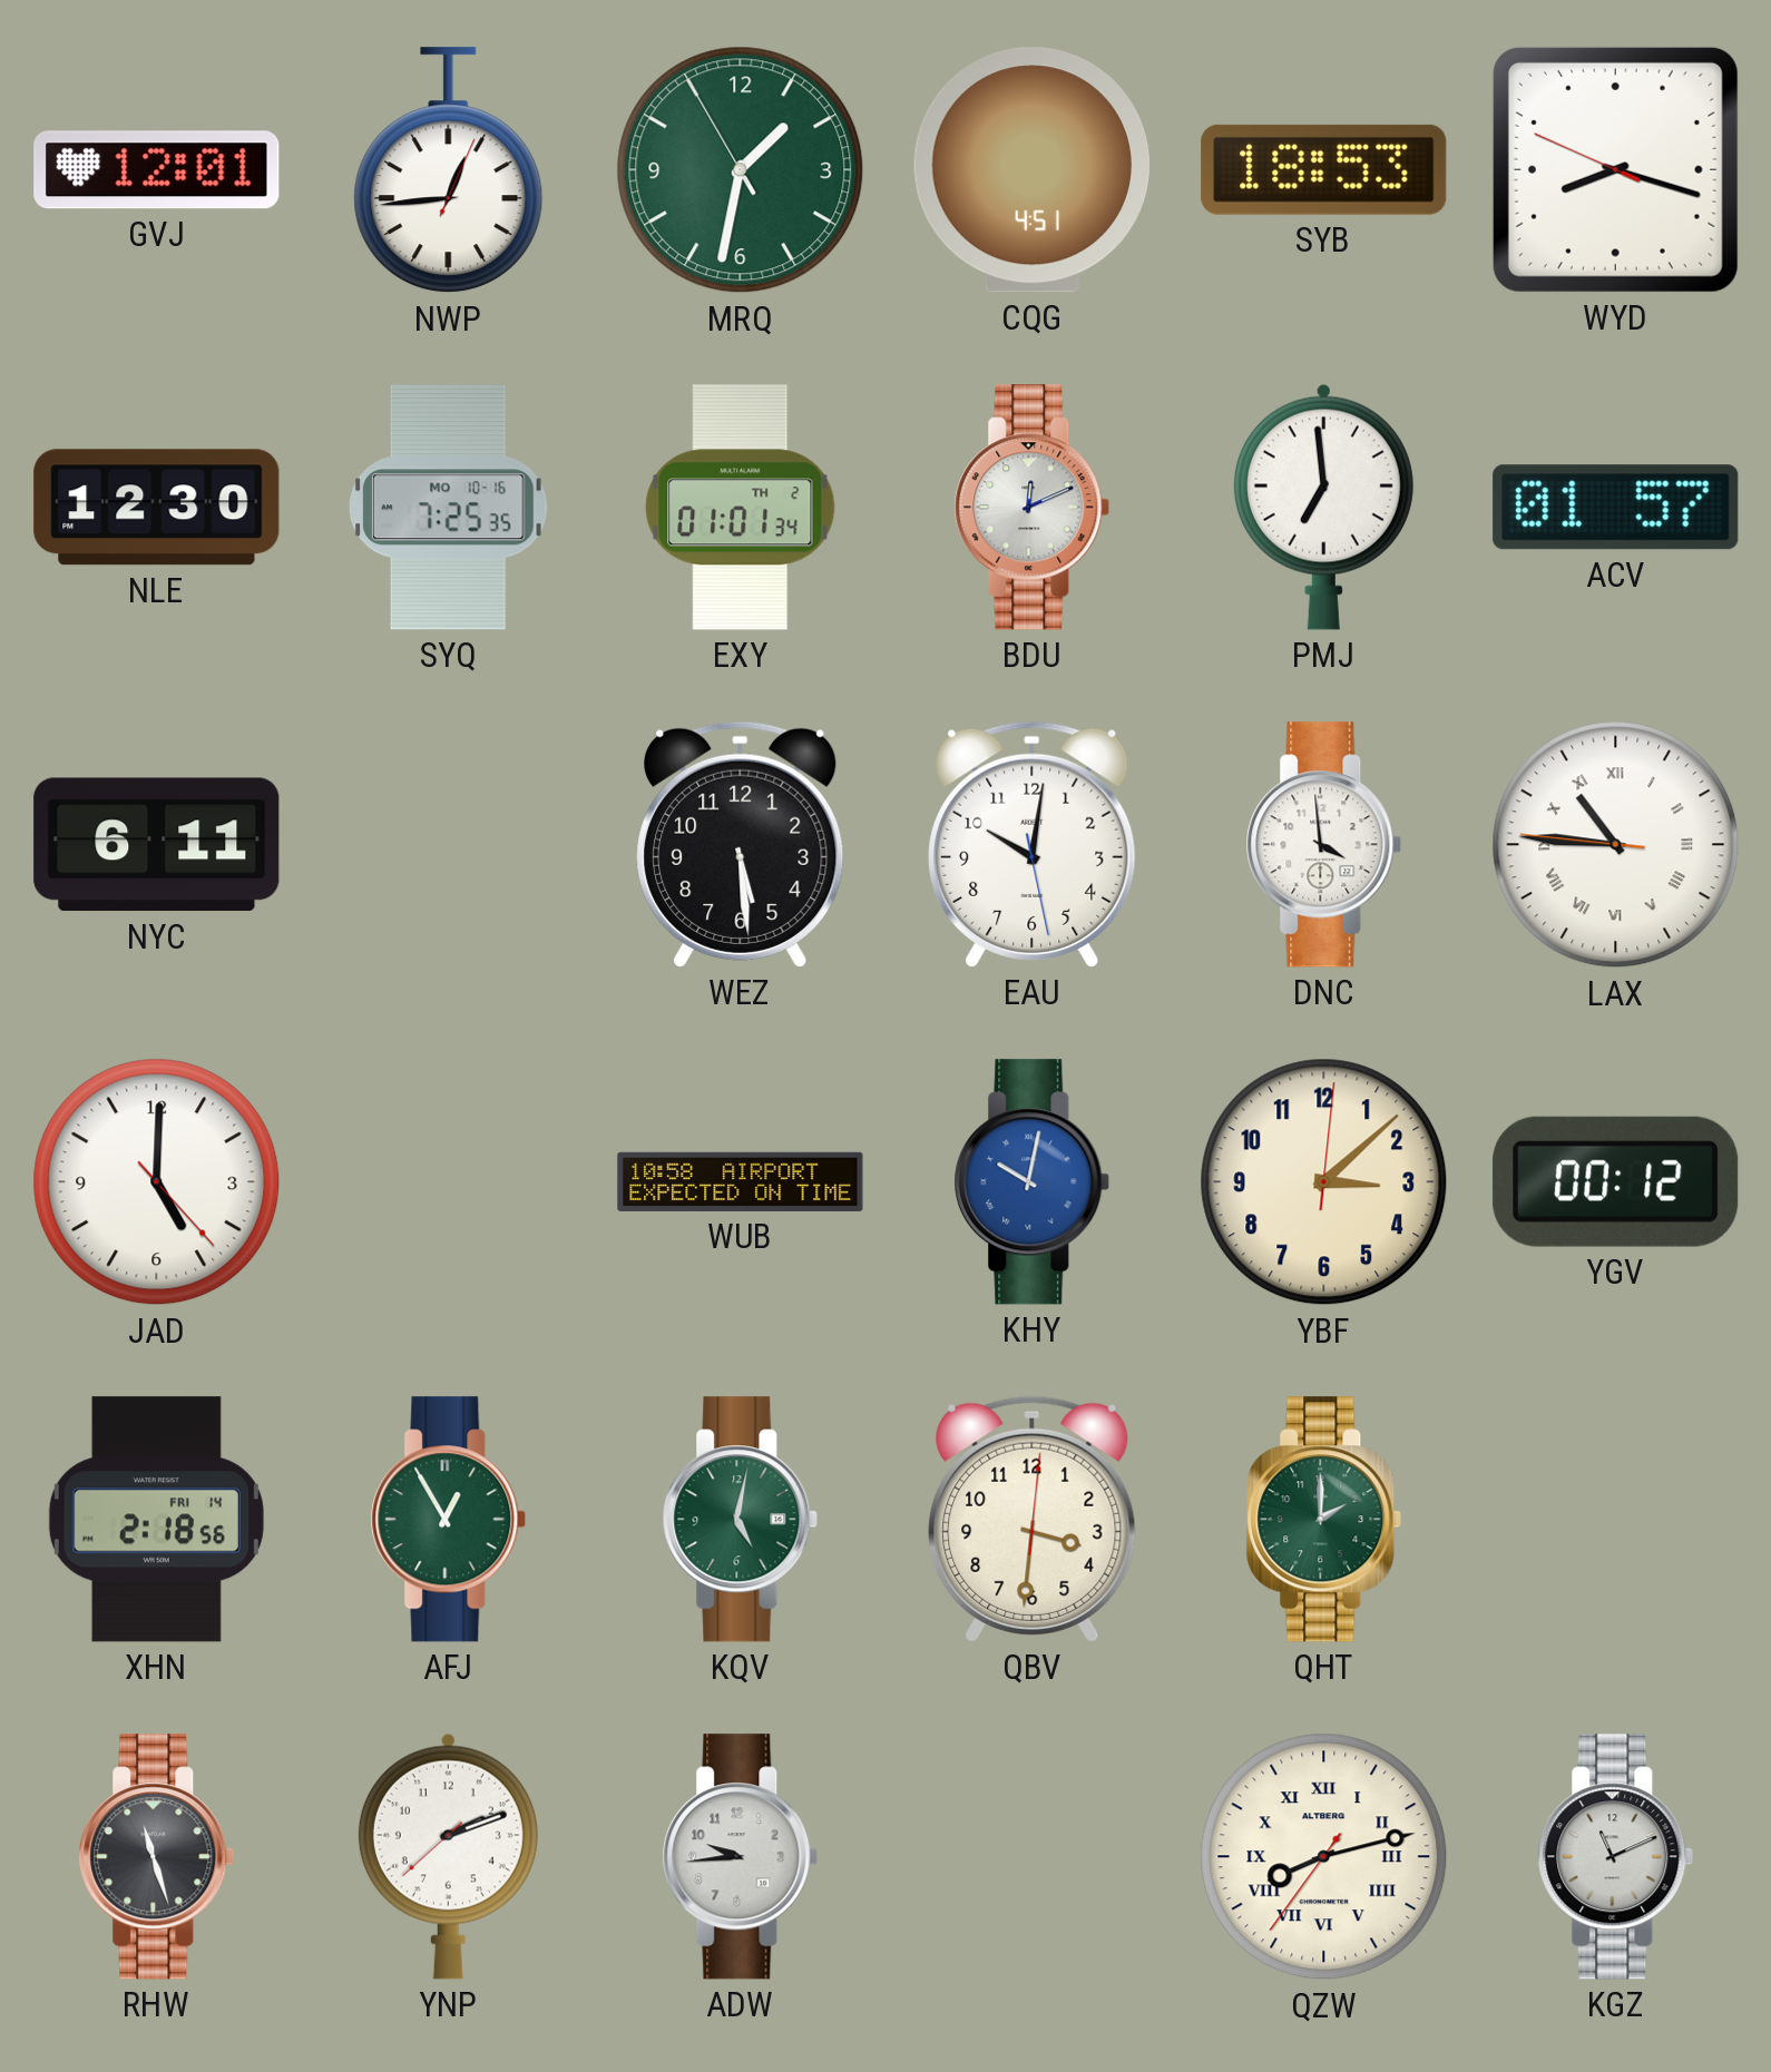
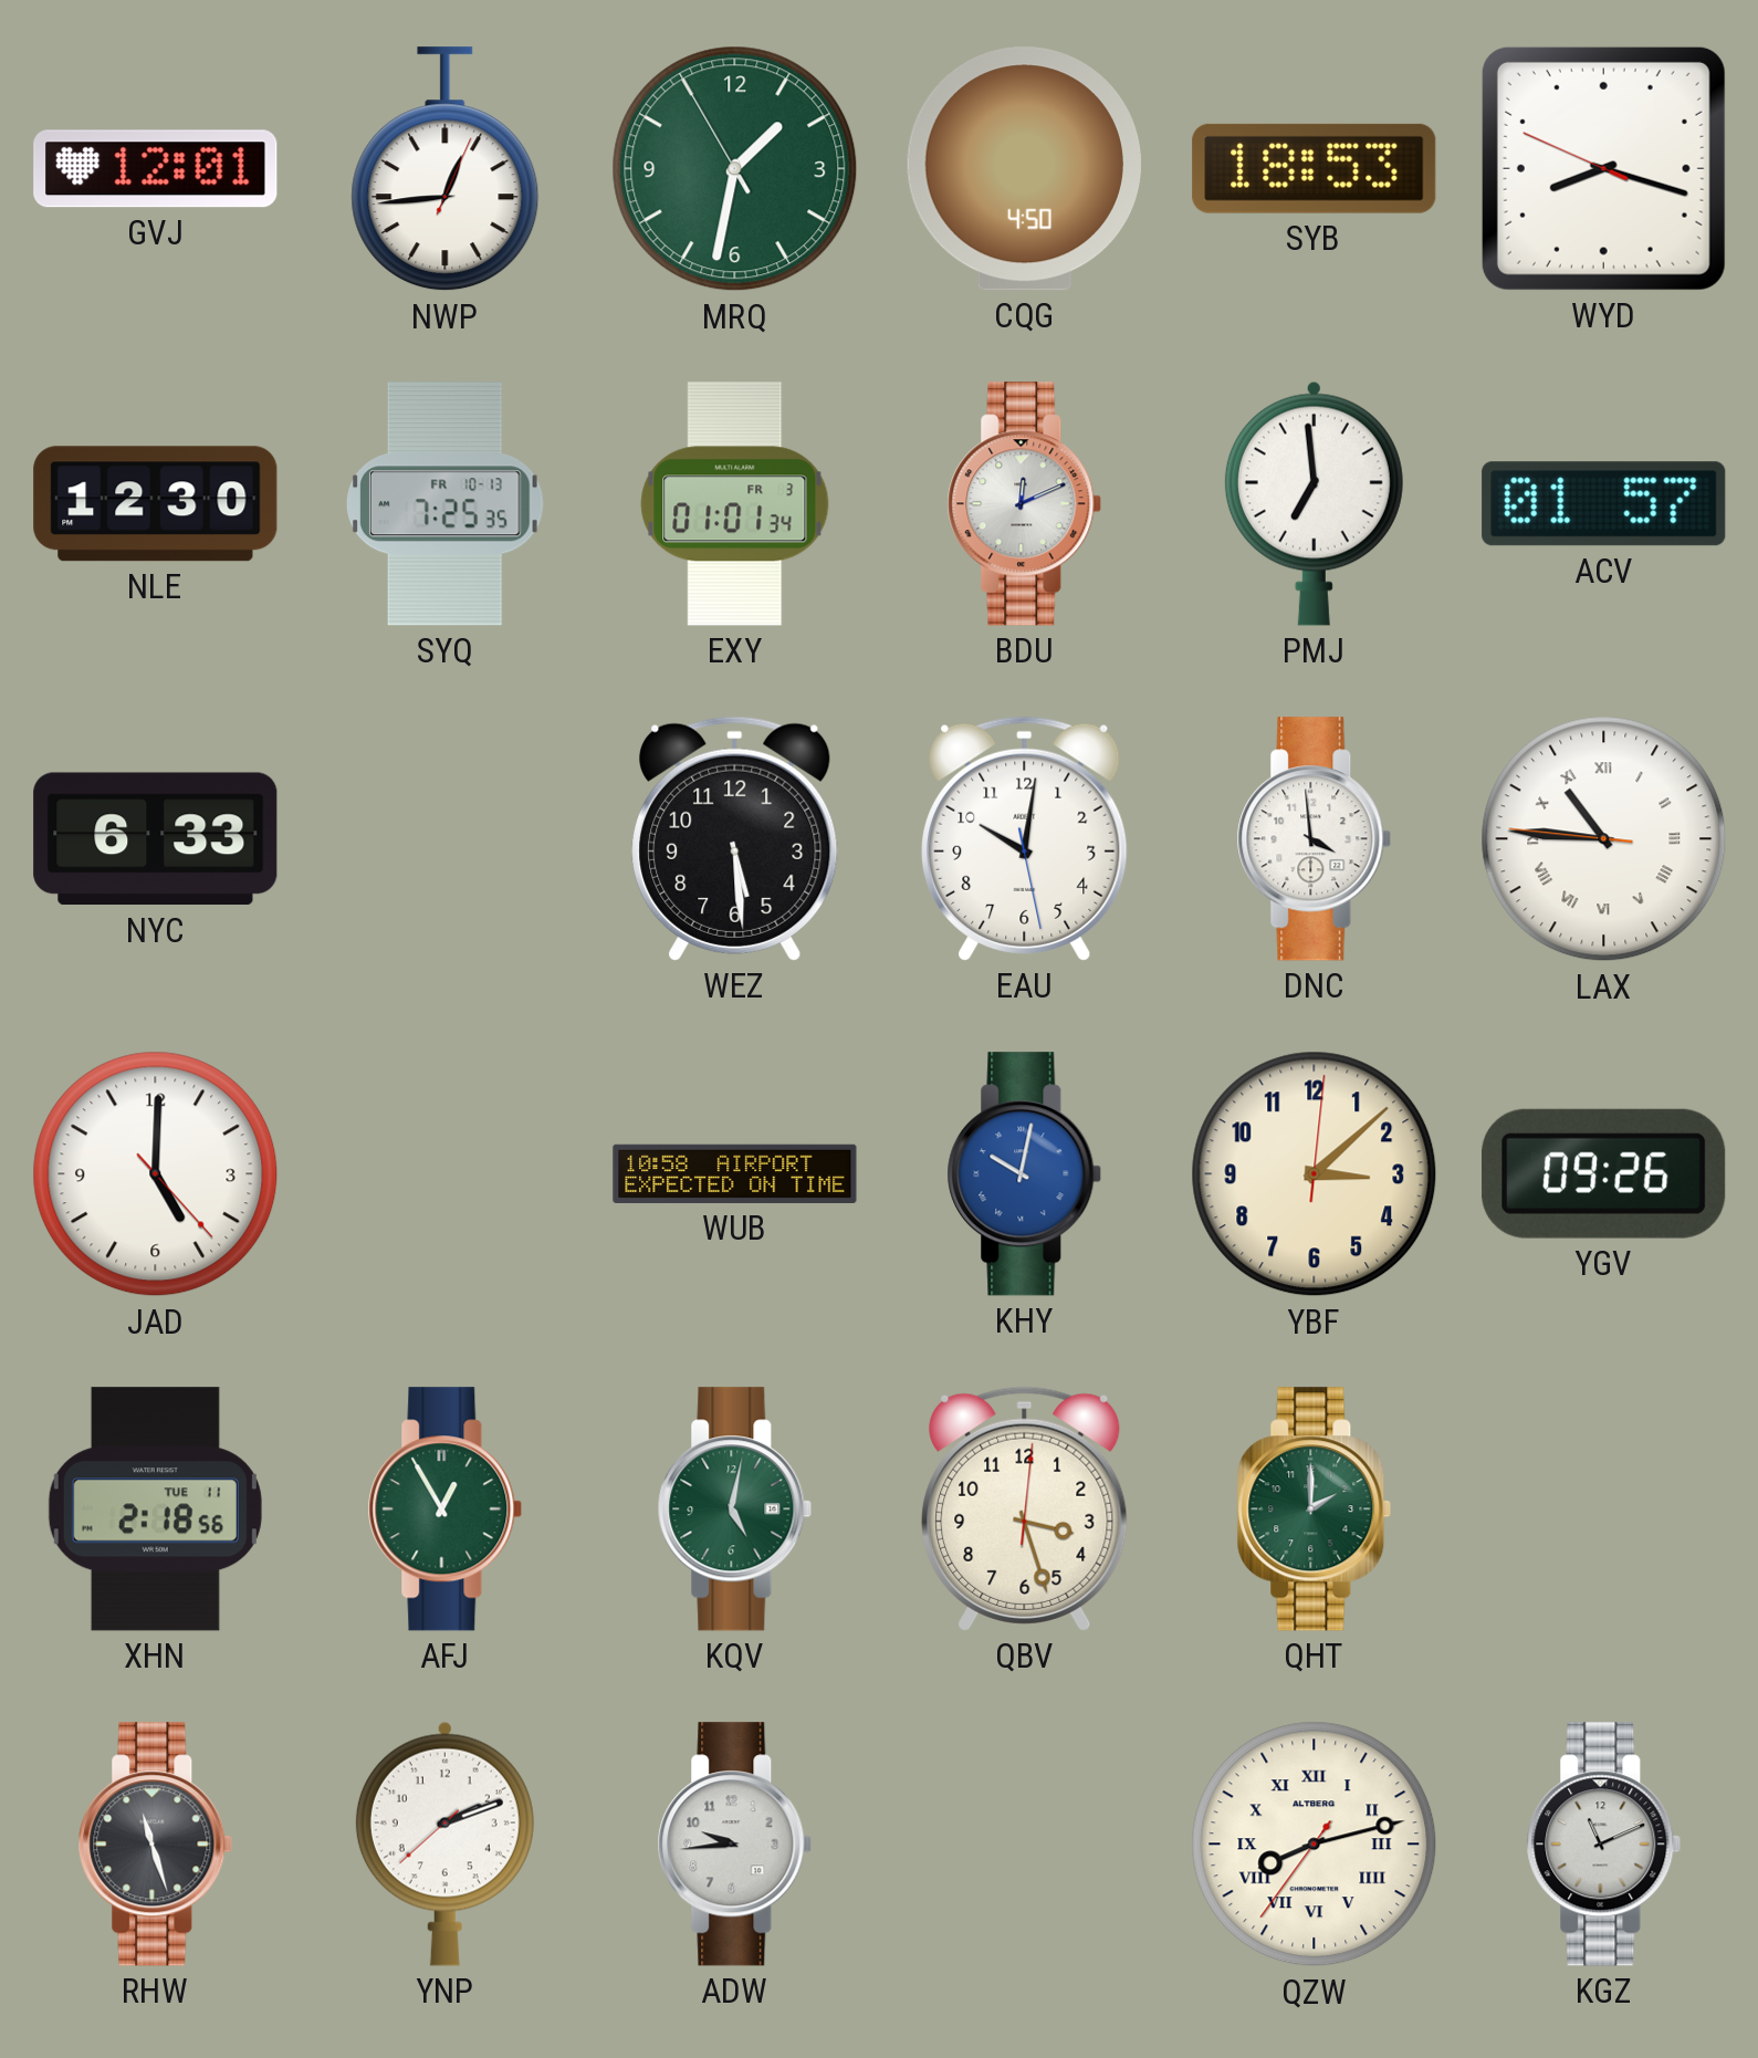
CQG: 4:51 -> 4:50
SYQ date: MO 10-16 -> FR 10-13
EXY date: TH 2 -> FR 3
NYC: 6:11 -> 6:33
YGV: 00:12 -> 09:26
XHN date: FRI 14 -> TUE 11
QBV: 3:31 -> 3:27
